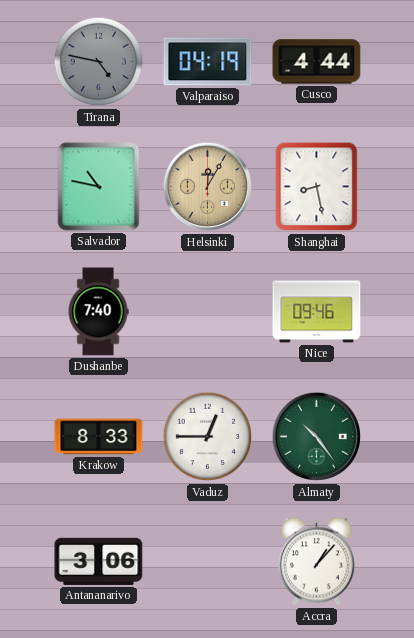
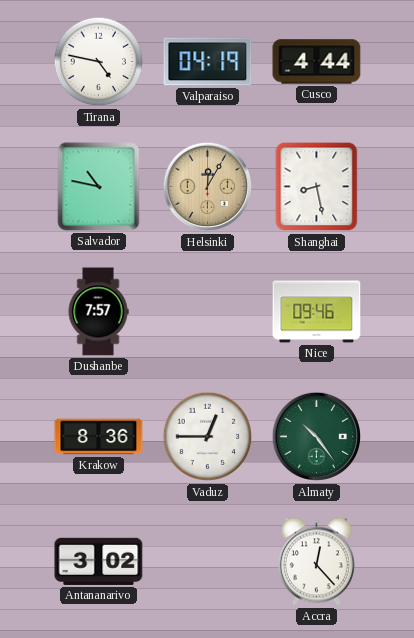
Tirana dial: grey -> white
Dushanbe: 7:40 -> 7:57
Krakow: 8:33 -> 8:36
Antananarivo: 3:06 -> 3:02
Accra: 1:07 -> 12:23
